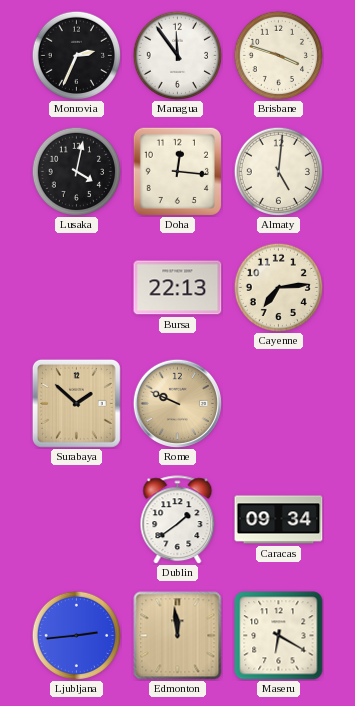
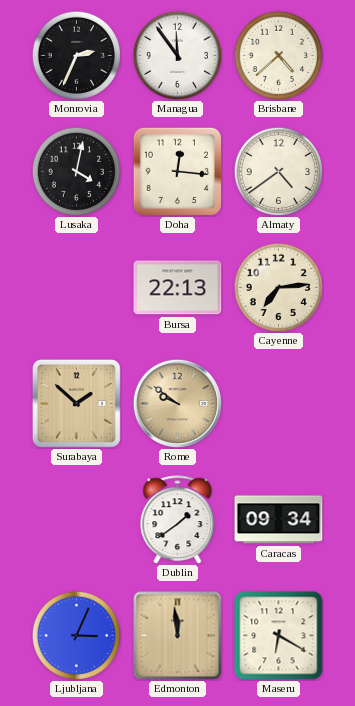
Brisbane: 3:48 -> 4:38
Almaty: 5:01 -> 4:39
Rome: 9:49 -> 9:51
Ljubljana: 2:44 -> 3:04
